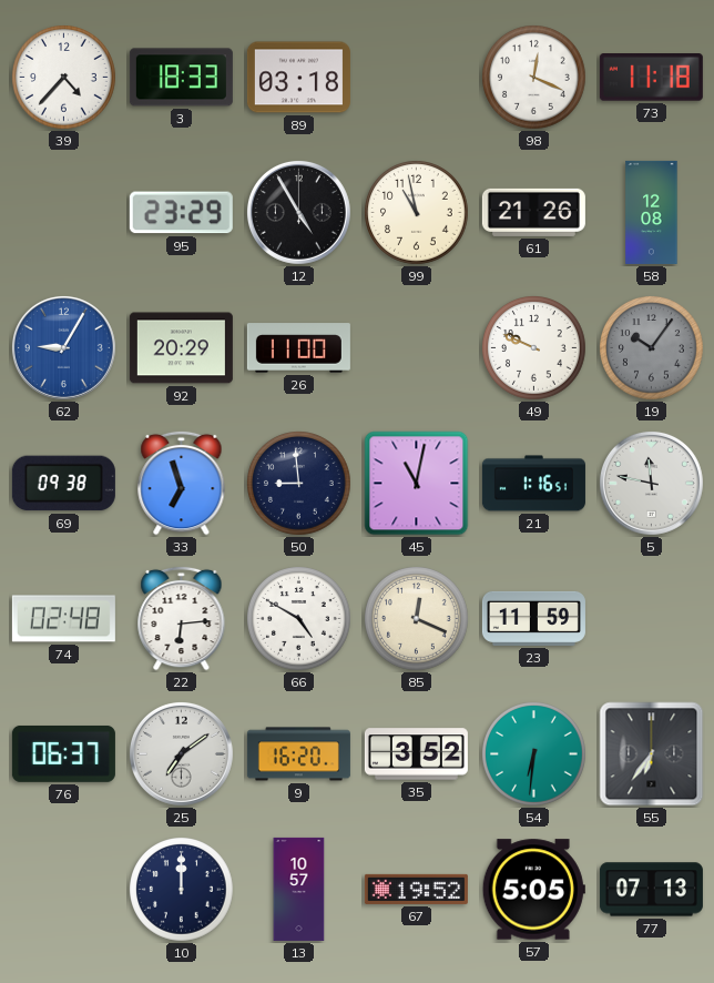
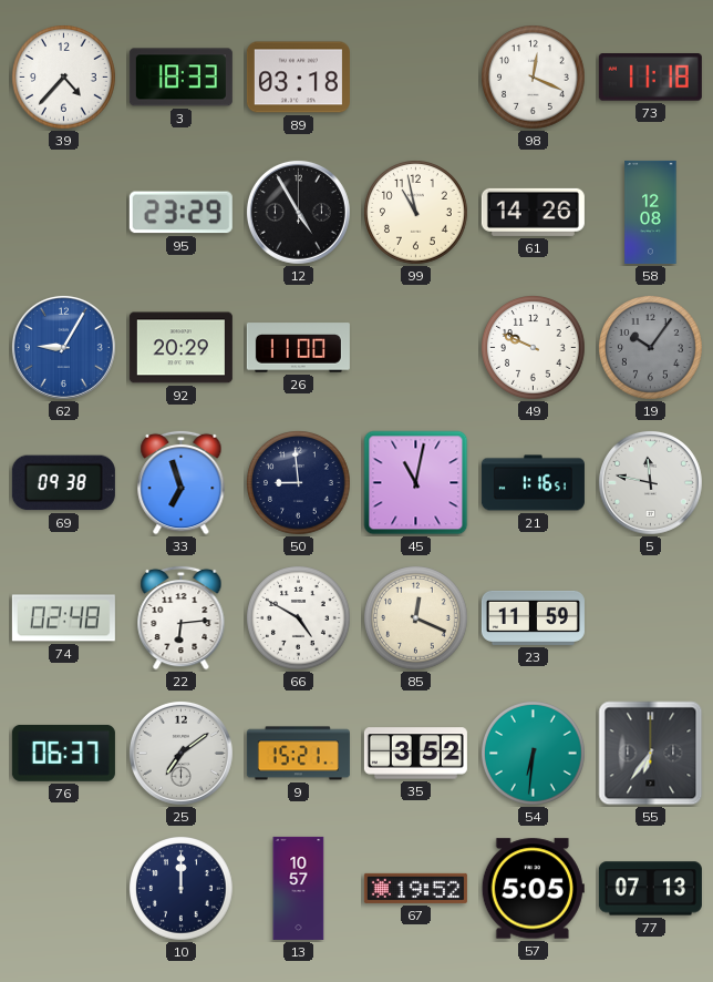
61: 21:26 -> 14:26
9: 16:20 -> 15:21
